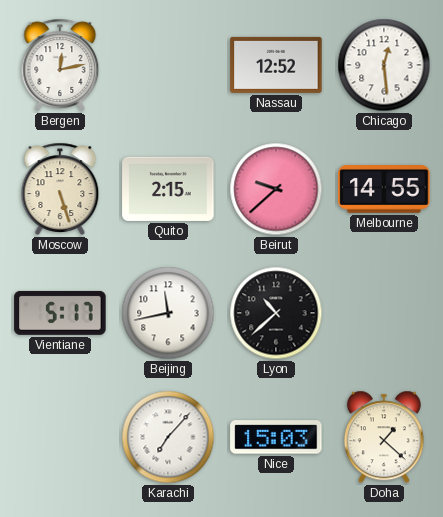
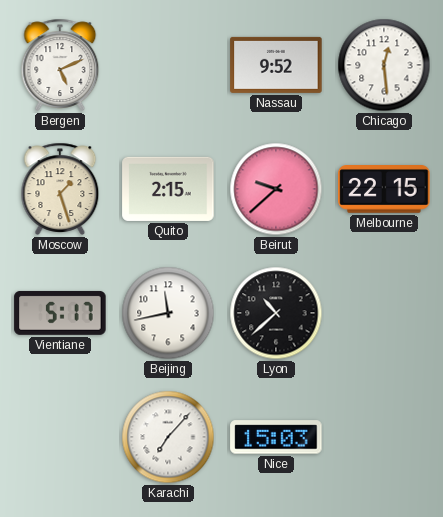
Bergen: 12:13 -> 5:11
Nassau: 12:52 -> 9:52
Moscow: 5:27 -> 1:27
Melbourne: 14:55 -> 22:15
Doha: 1:22 -> none
